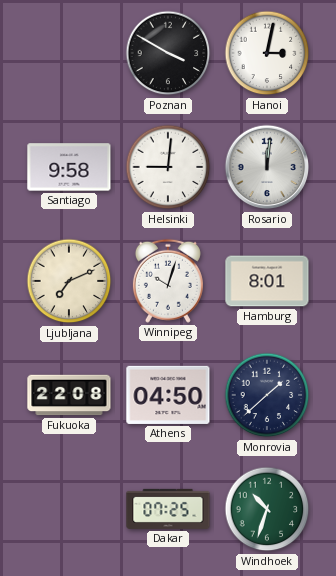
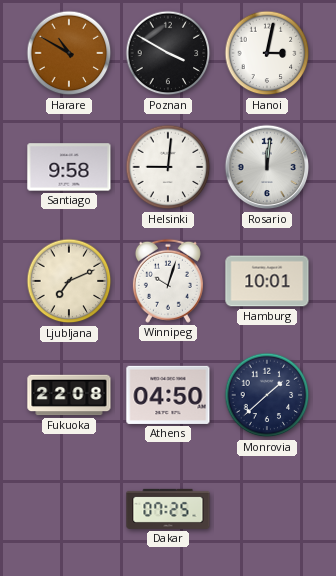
Harare: none -> 10:50
Hamburg: 8:01 -> 10:01
Windhoek: 10:33 -> none
